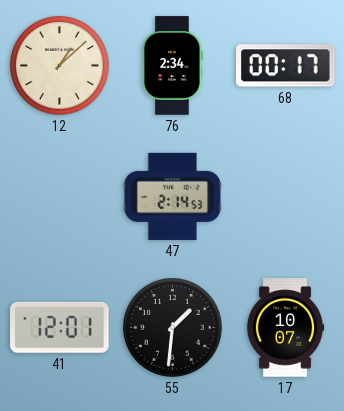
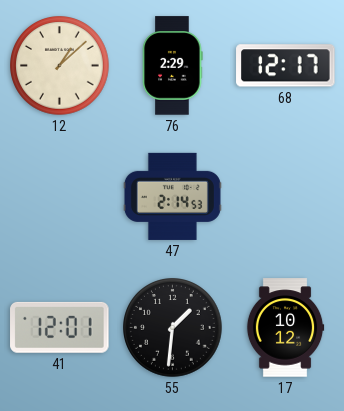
76: 2:34 -> 2:29
68: 00:17 -> 12:17
17: 10:07 -> 10:12
